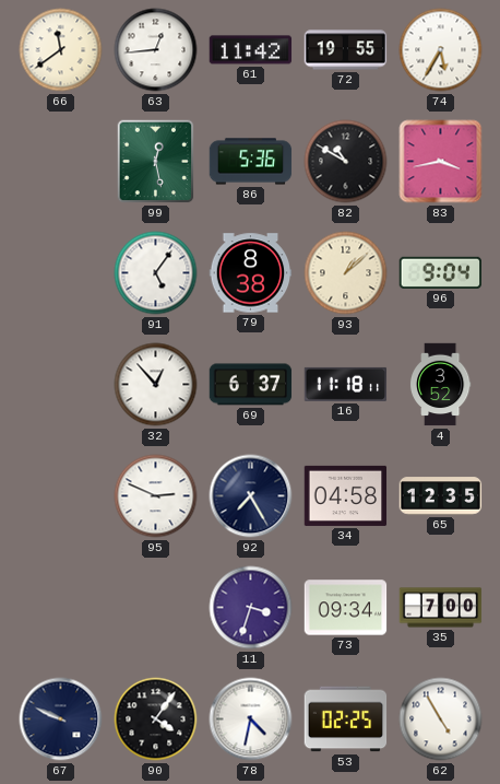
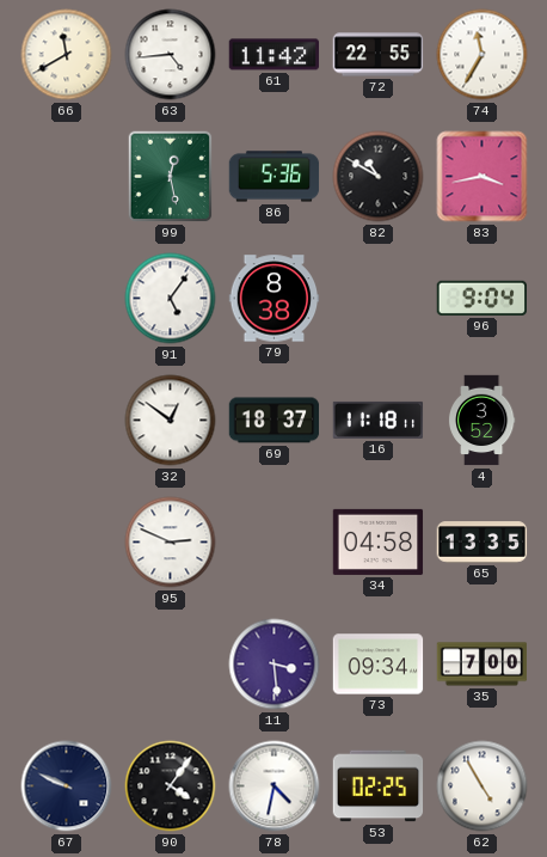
66: 11:39 -> 11:40
63: 12:44 -> 4:44
72: 19:55 -> 22:55
74: 5:35 -> 11:35
93: 1:08 -> none
32: 12:53 -> 12:51
69: 6:37 -> 18:37
92: 7:25 -> none
65: 12:35 -> 13:35
11: 3:33 -> 3:29
